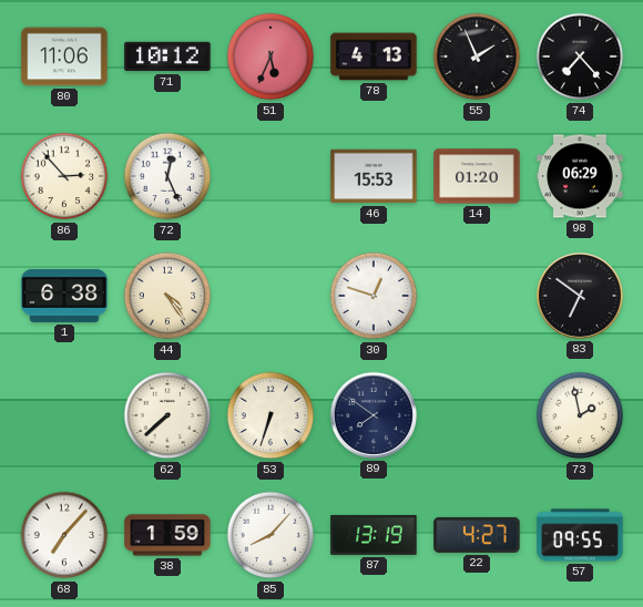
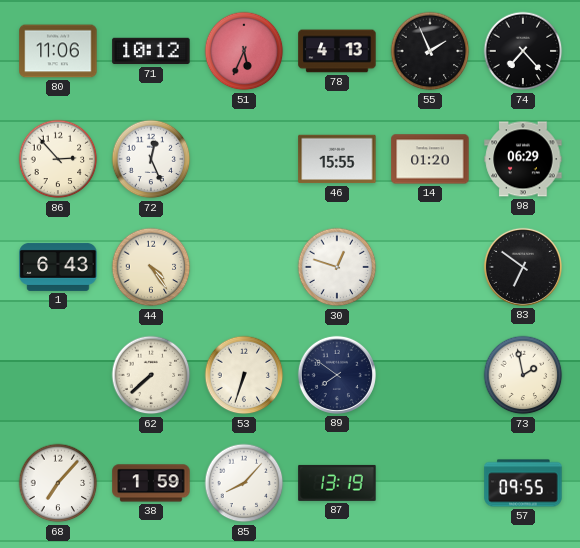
46: 15:53 -> 15:55
1: 6:38 -> 6:43
22: 4:27 -> none
